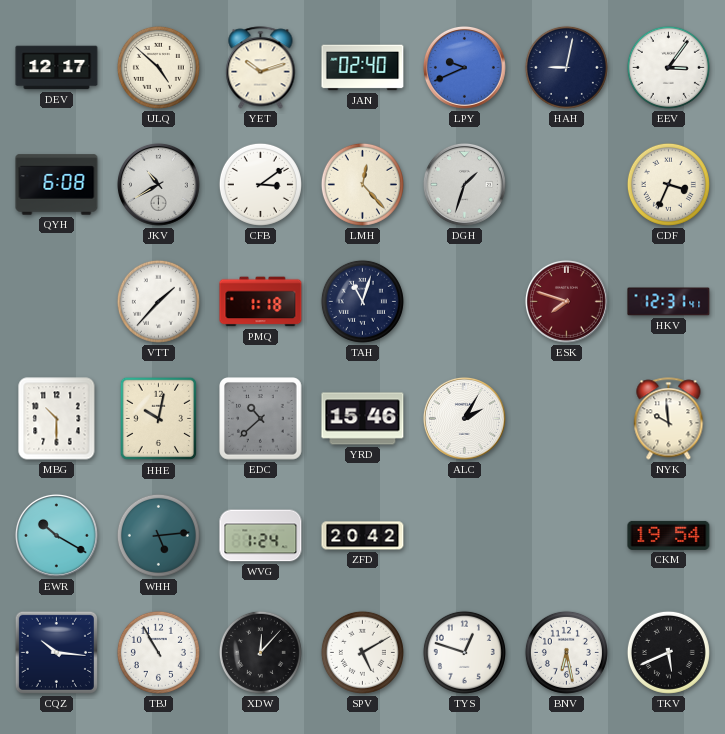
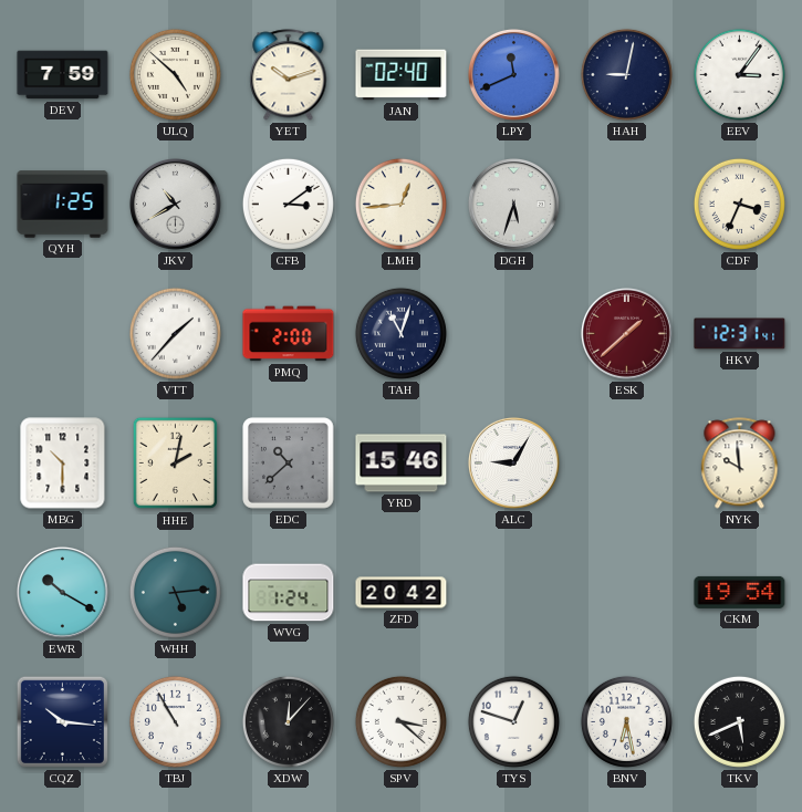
DEV: 12:17 -> 7:59
LPY: 9:41 -> 11:41
QYH: 6:08 -> 1:25
LMH: 12:23 -> 12:44
DGH: 1:33 -> 5:33
PMQ: 1:18 -> 2:00
ESK: 7:48 -> 1:38
HHE: 10:02 -> 2:02
ALC: 2:05 -> 9:05
SPV: 5:10 -> 3:22
